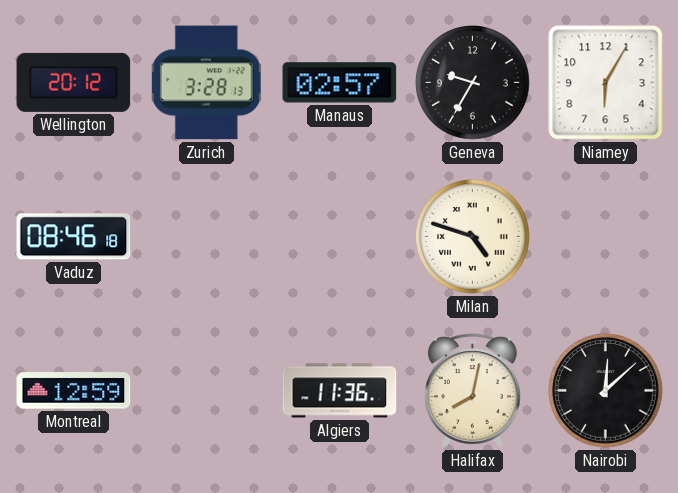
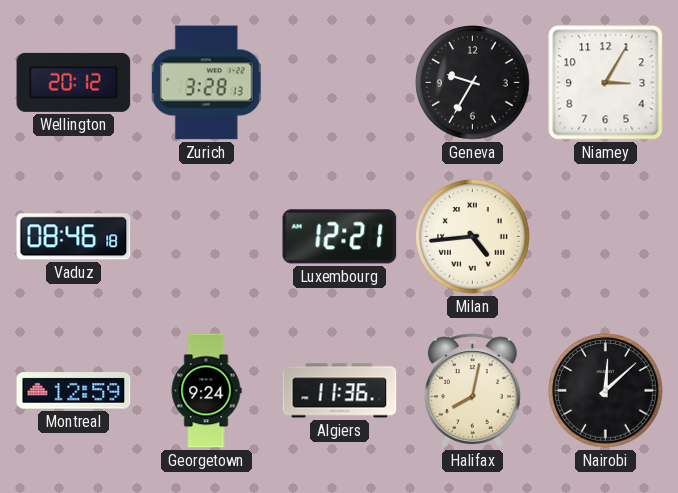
Manaus: 02:57 -> none
Niamey: 6:05 -> 3:05
Luxembourg: none -> 12:21
Milan: 4:48 -> 4:44
Georgetown: none -> 9:24
